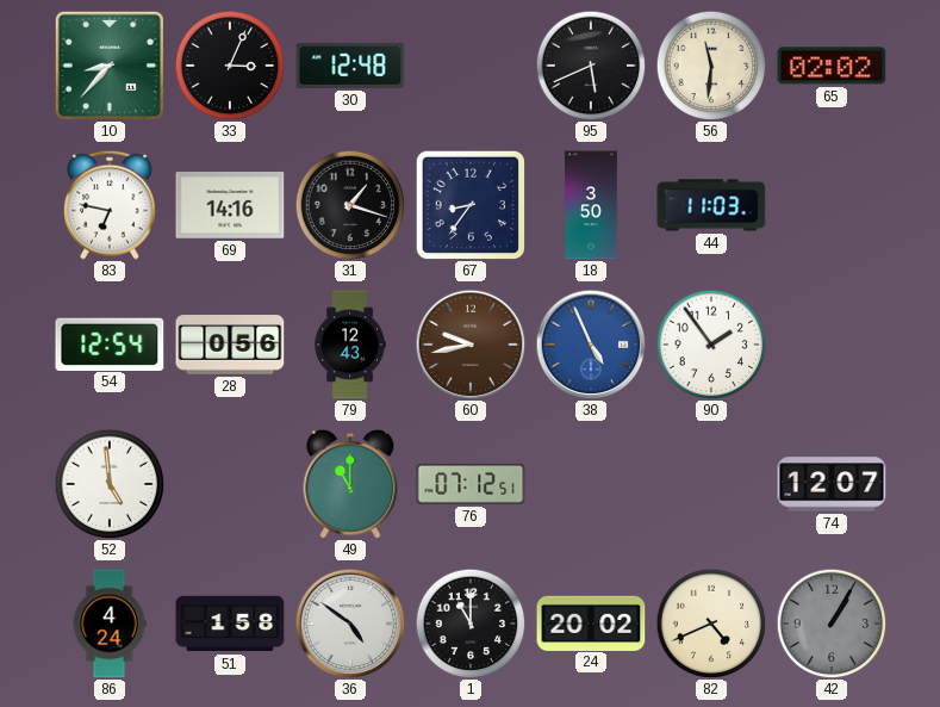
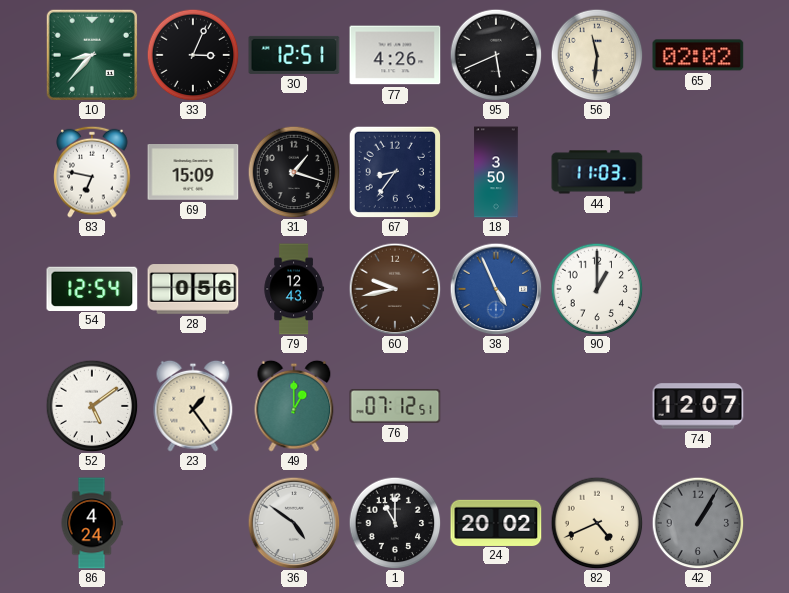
30: 12:48 -> 12:51
77: none -> 4:26
69: 14:16 -> 15:09
90: 1:54 -> 1:00
52: 4:59 -> 5:09
23: none -> 1:24
49: 11:00 -> 1:00
51: 1:58 -> none
